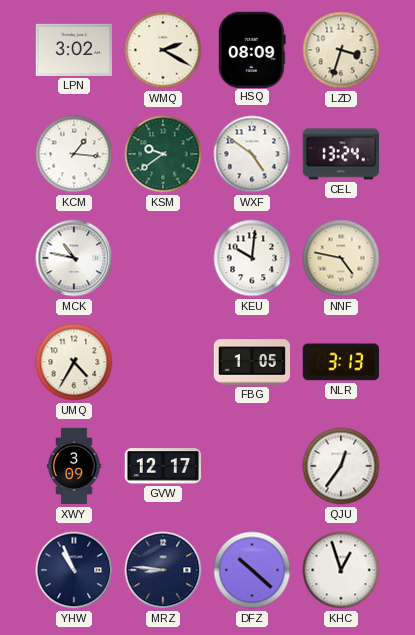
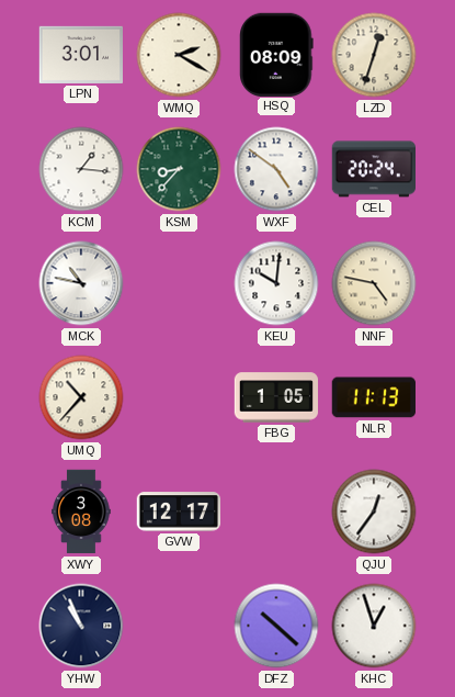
LPN: 3:02 -> 3:01
LZD: 3:33 -> 12:33
KSM: 9:39 -> 8:37
CEL: 13:24 -> 20:24
UMQ: 4:35 -> 10:37
NLR: 3:13 -> 11:13
XWY: 3:09 -> 3:08
MRZ: 8:46 -> none
